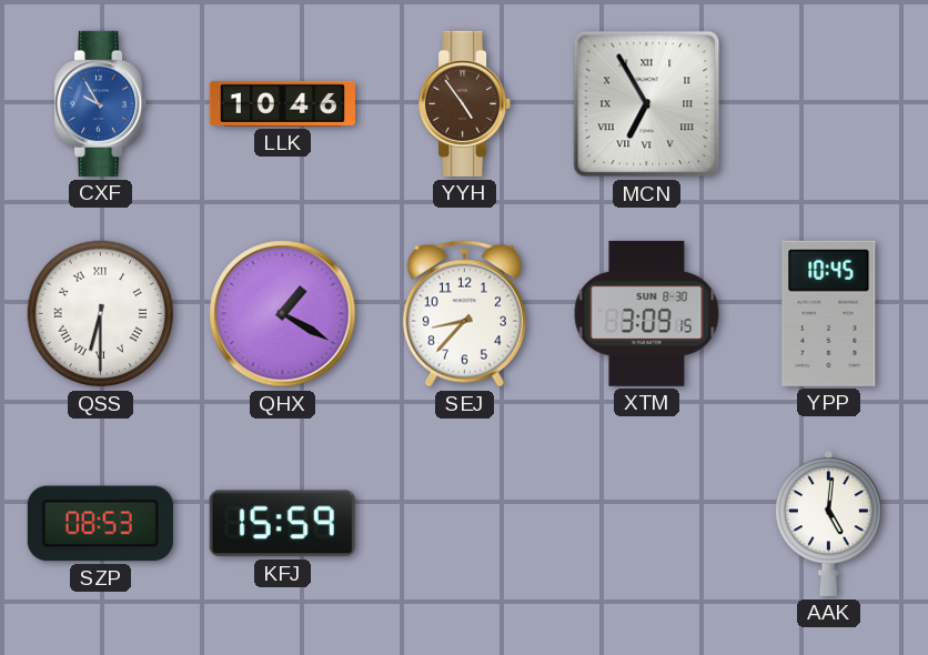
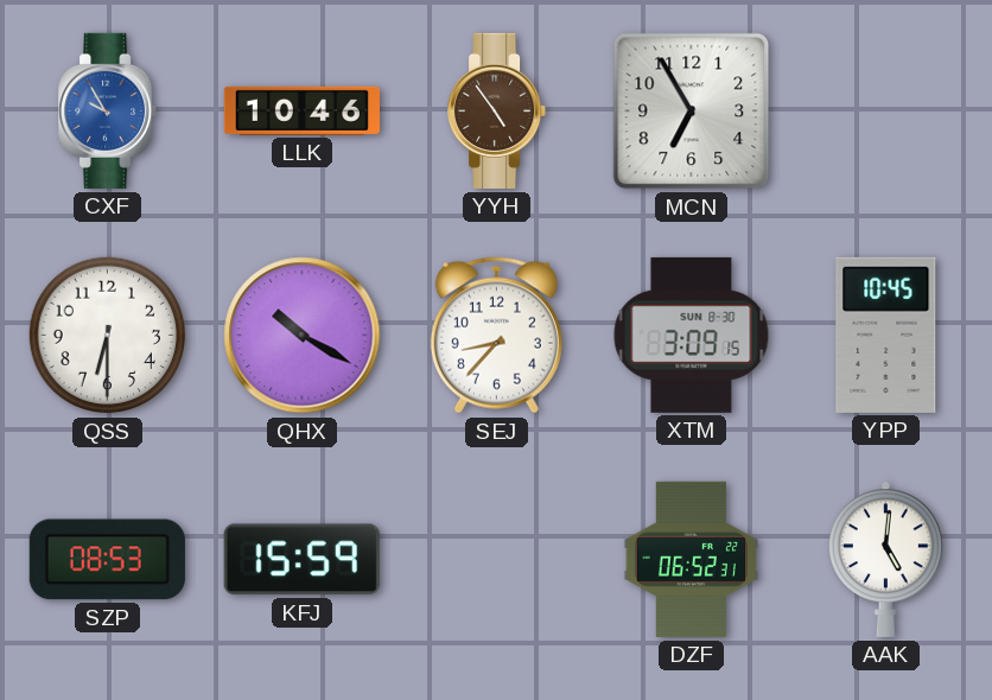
MCN numerals: Roman -> Arabic
QSS numerals: Roman -> Arabic
QHX: 1:20 -> 10:20
DZF: none -> 06:52
